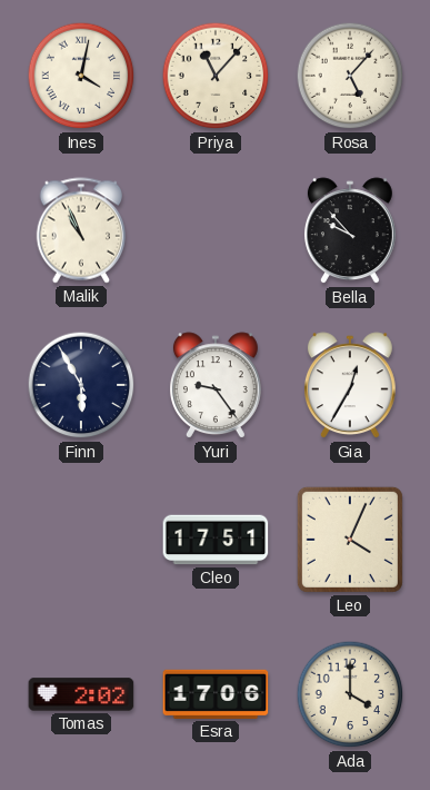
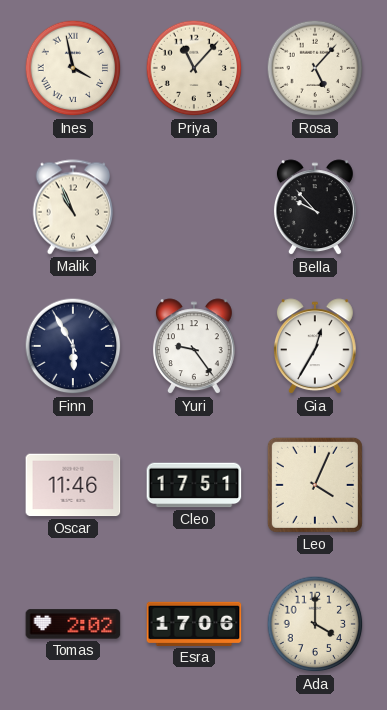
Ines: 4:02 -> 3:58
Oscar: none -> 11:46
